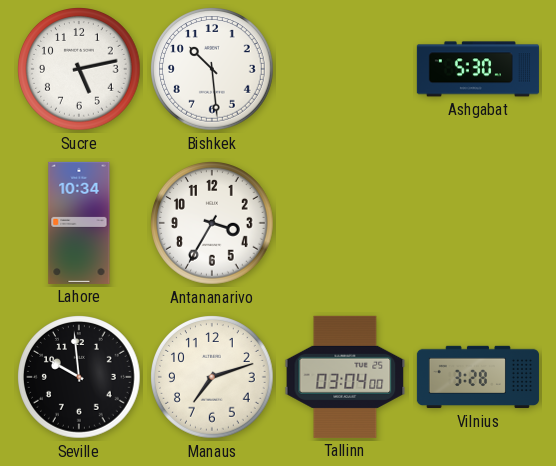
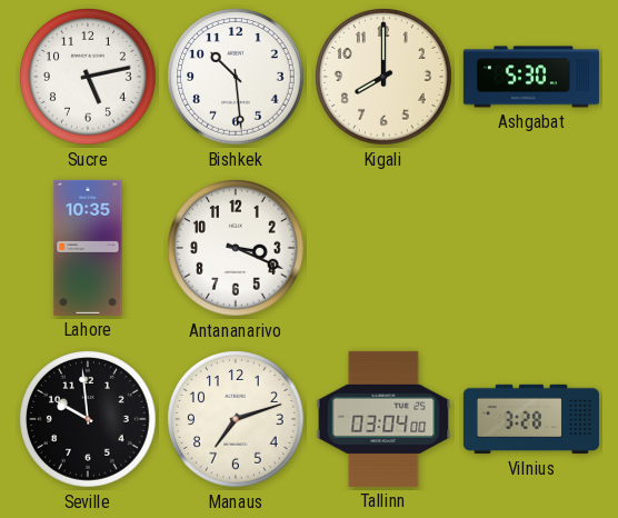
Kigali: none -> 8:00
Lahore: 10:34 -> 10:35
Antananarivo: 3:35 -> 3:19
